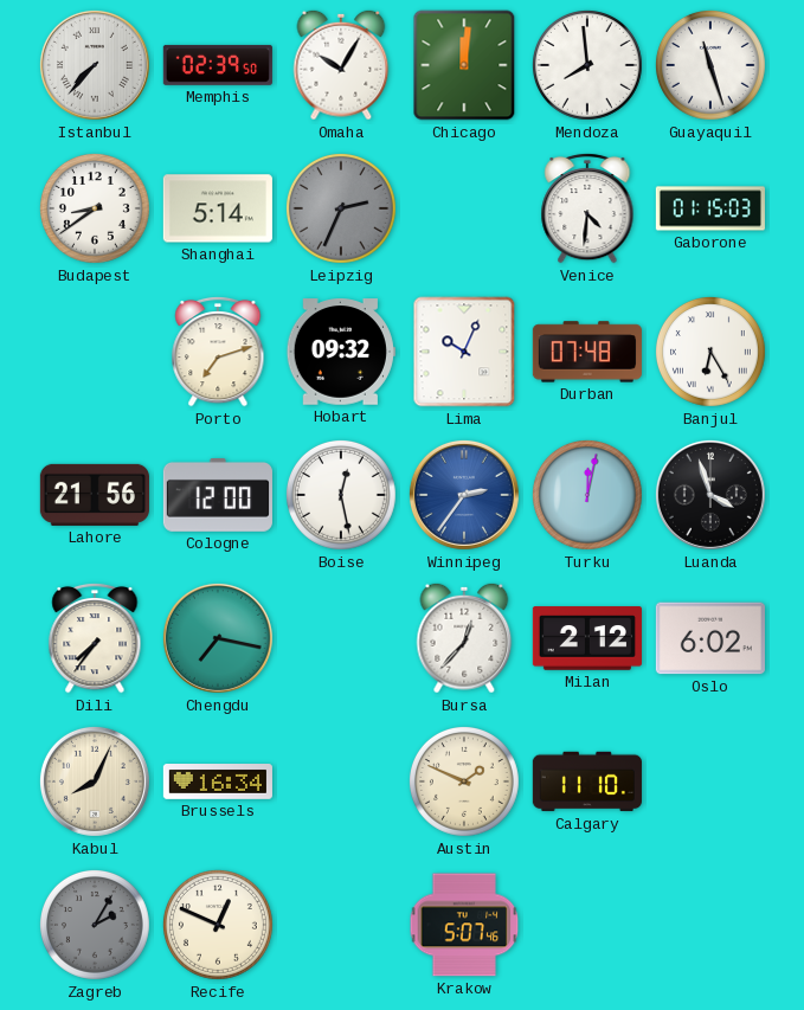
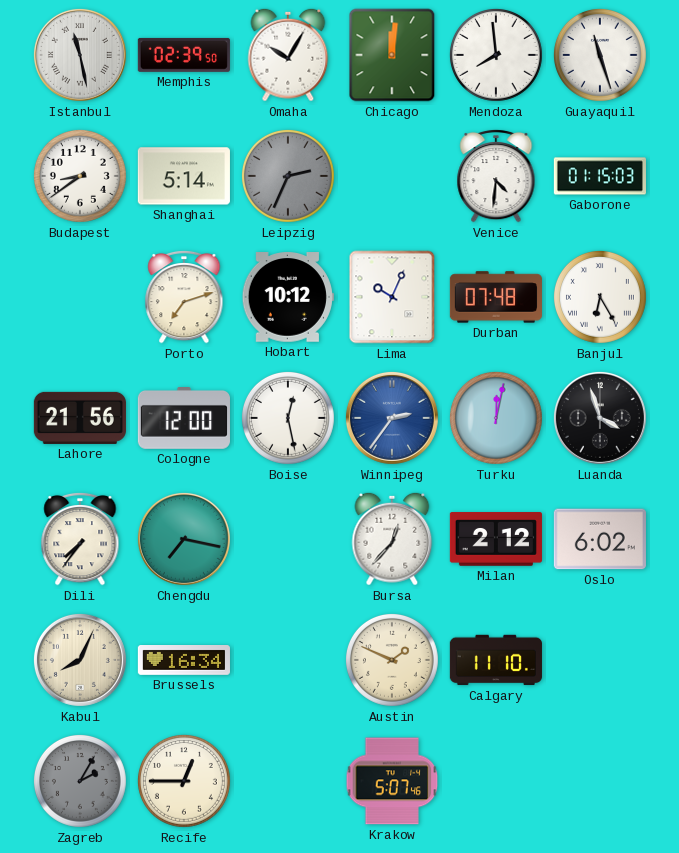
Istanbul: 7:37 -> 11:28
Hobart: 09:32 -> 10:12
Recife: 12:49 -> 12:45
